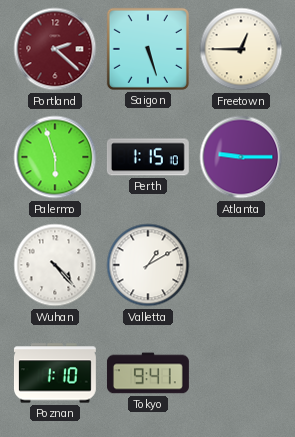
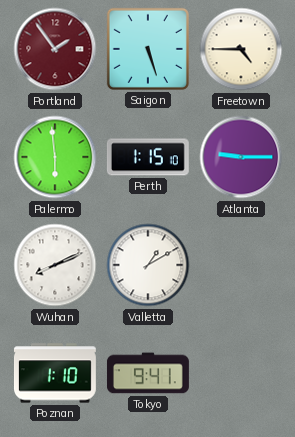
Portland: 2:22 -> 1:54
Freetown: 12:45 -> 4:45
Palermo: 5:57 -> 5:59
Wuhan: 4:23 -> 8:11
